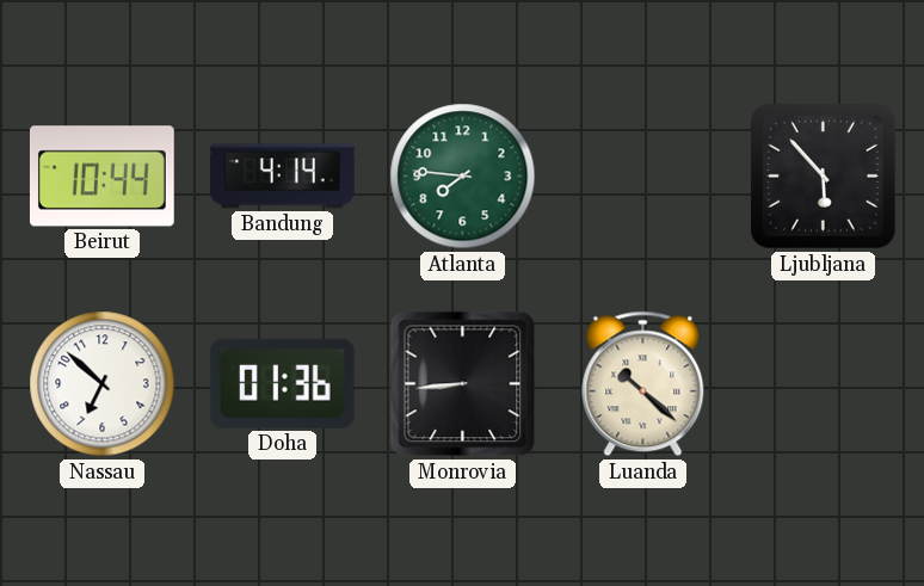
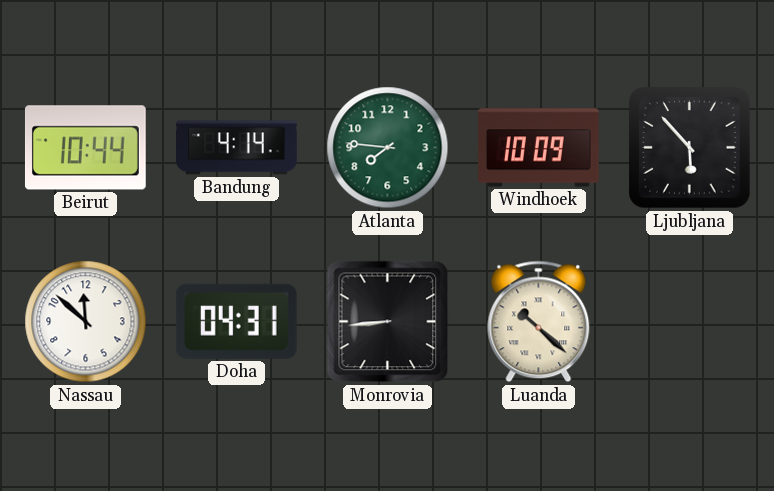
Windhoek: none -> 10:09
Nassau: 6:52 -> 11:52
Doha: 01:36 -> 04:31
